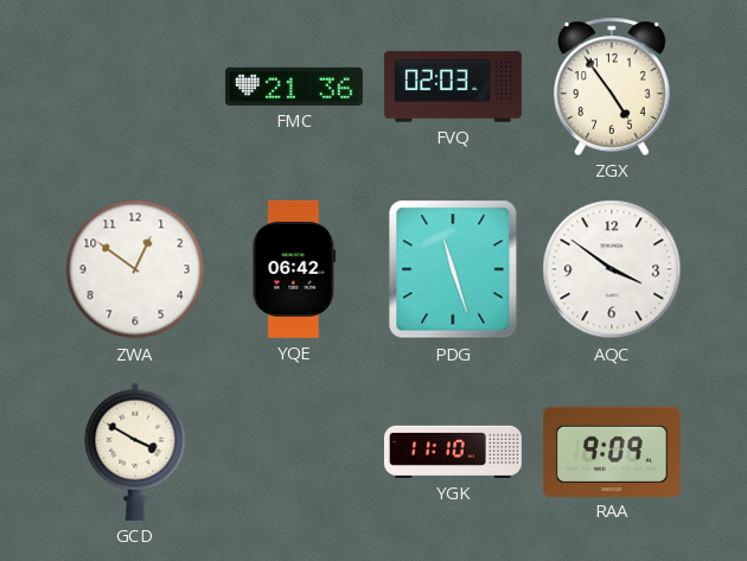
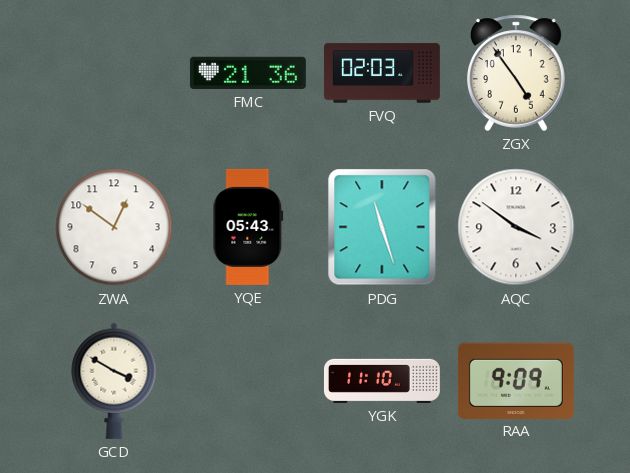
YQE: 06:42 -> 05:43
